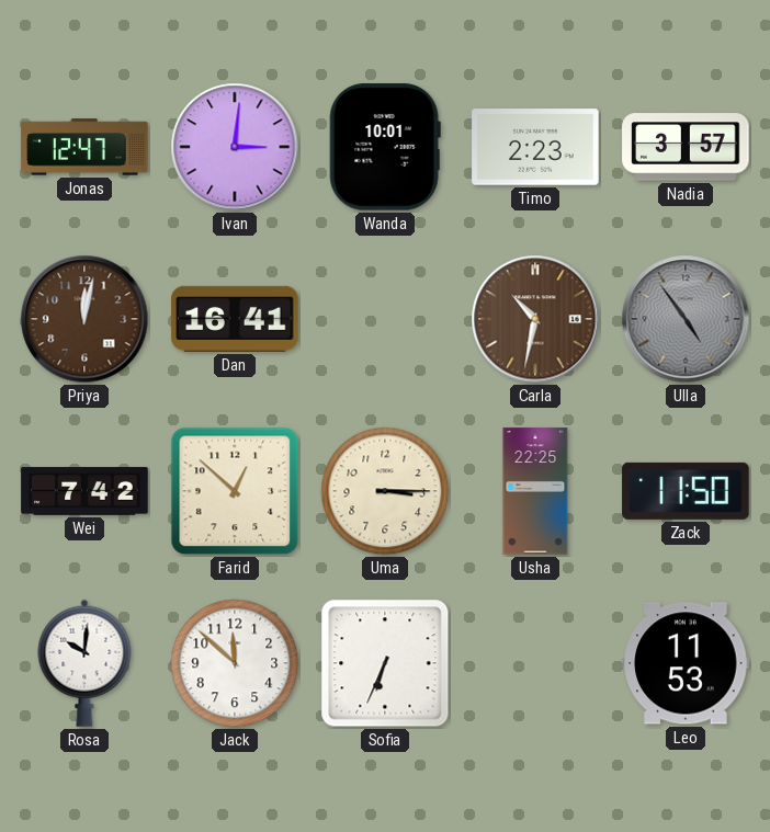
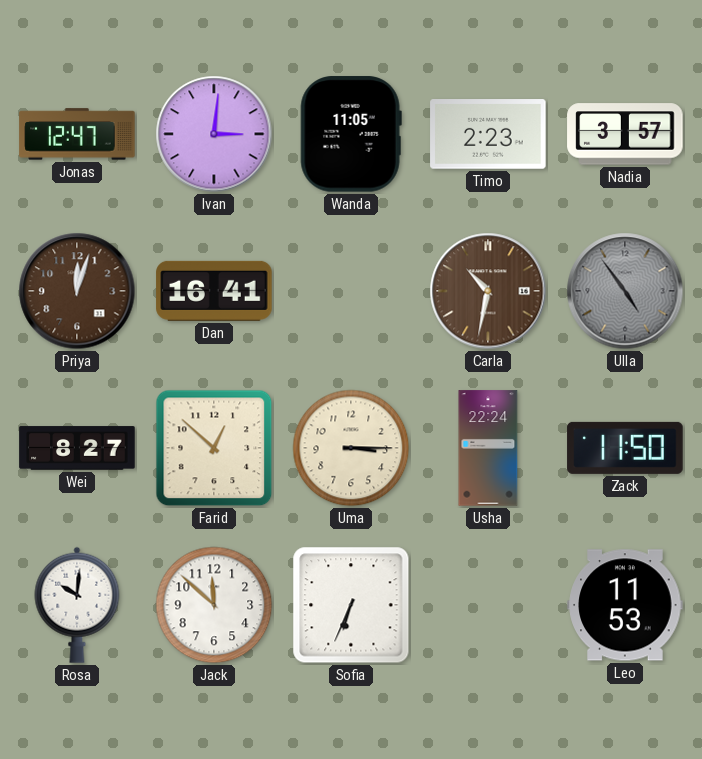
Wanda: 10:01 -> 11:05
Priya: 12:02 -> 12:03
Wei: 7:42 -> 8:27
Usha: 22:25 -> 22:24
